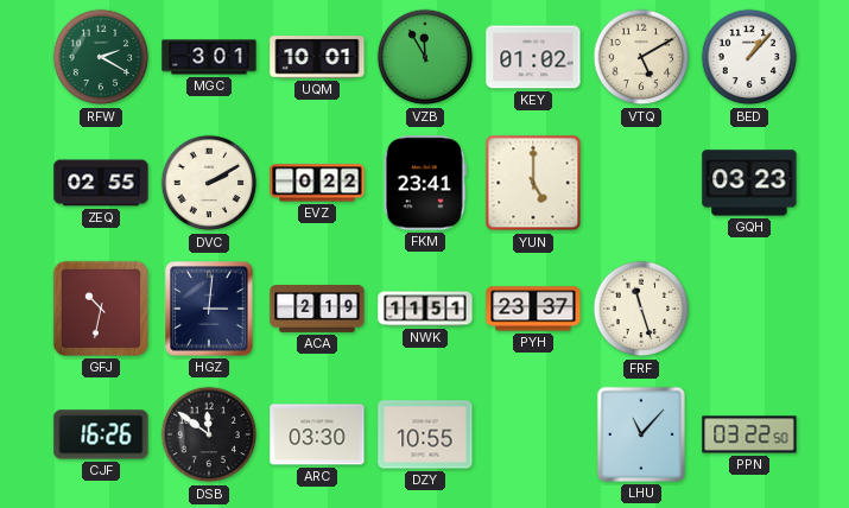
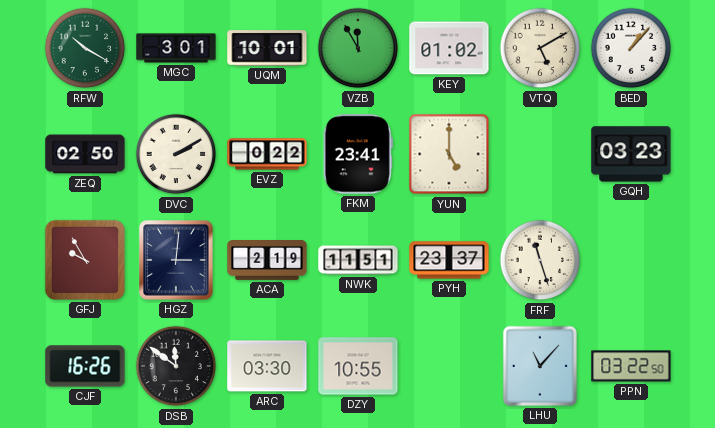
RFW: 2:20 -> 10:20
ZEQ: 02:55 -> 02:50
GFJ: 10:32 -> 9:55
